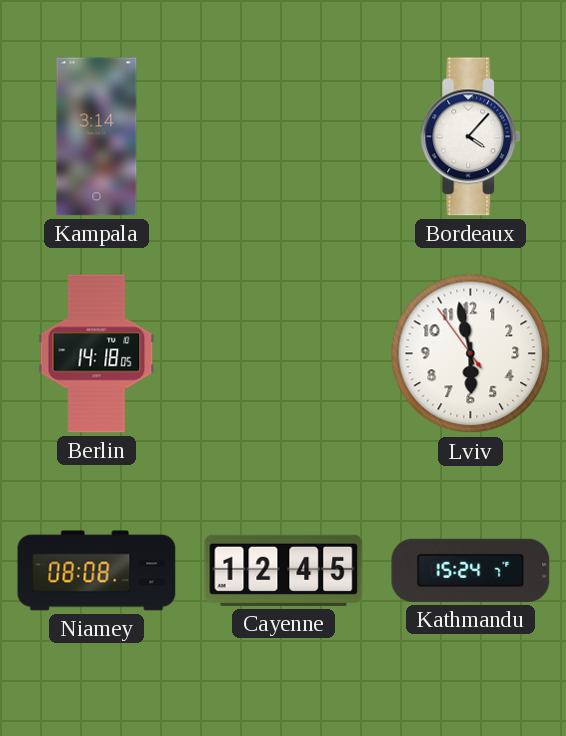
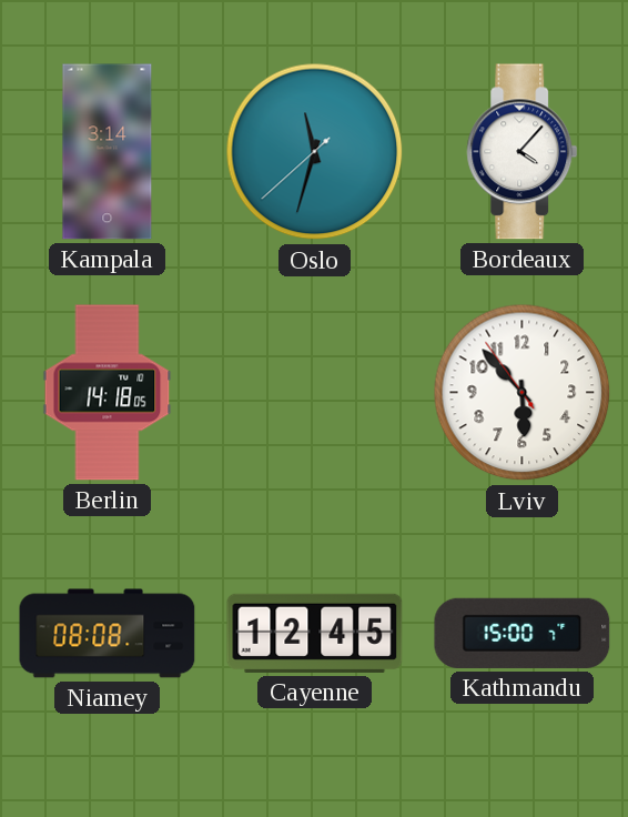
Oslo: none -> 11:32
Lviv: 5:57 -> 5:52
Kathmandu: 15:24 -> 15:00
